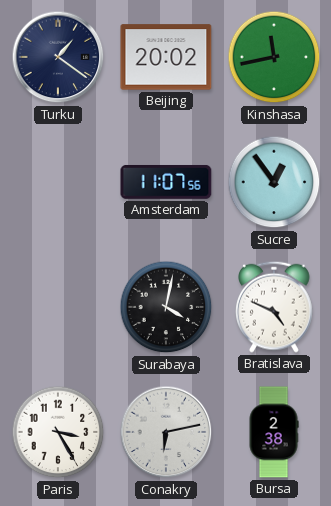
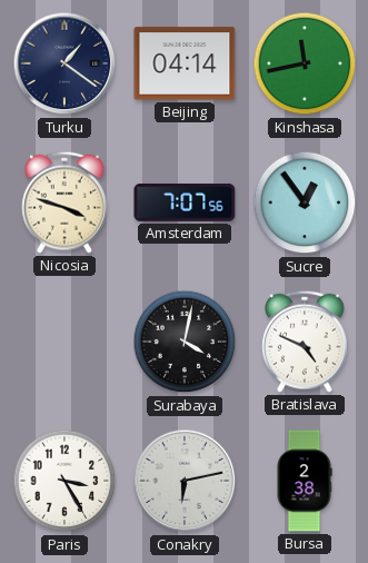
Beijing: 20:02 -> 04:14
Nicosia: none -> 3:48
Amsterdam: 11:07 -> 7:07
